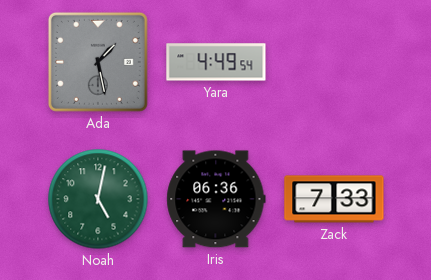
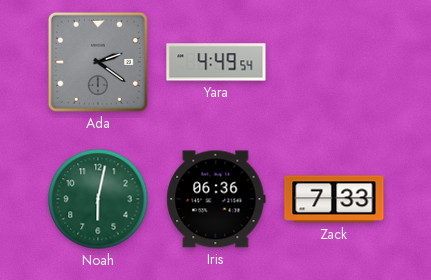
Ada: 1:28 -> 2:21
Noah: 5:02 -> 6:02
